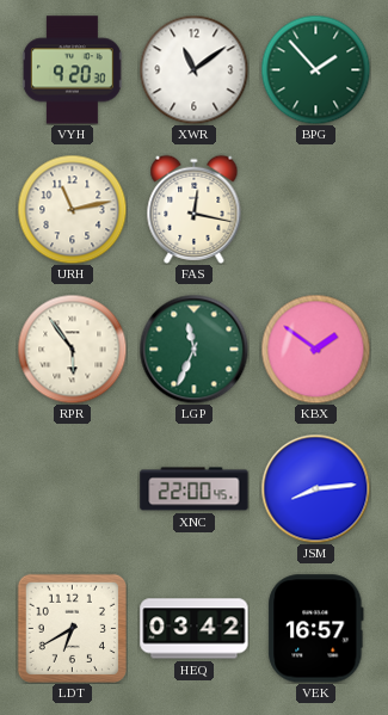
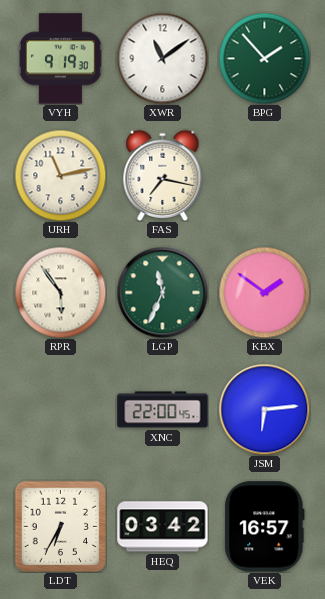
VYH: 9:20 -> 9:19
FAS: 12:17 -> 7:17
JSM: 8:14 -> 6:14
LDT: 6:40 -> 6:35
